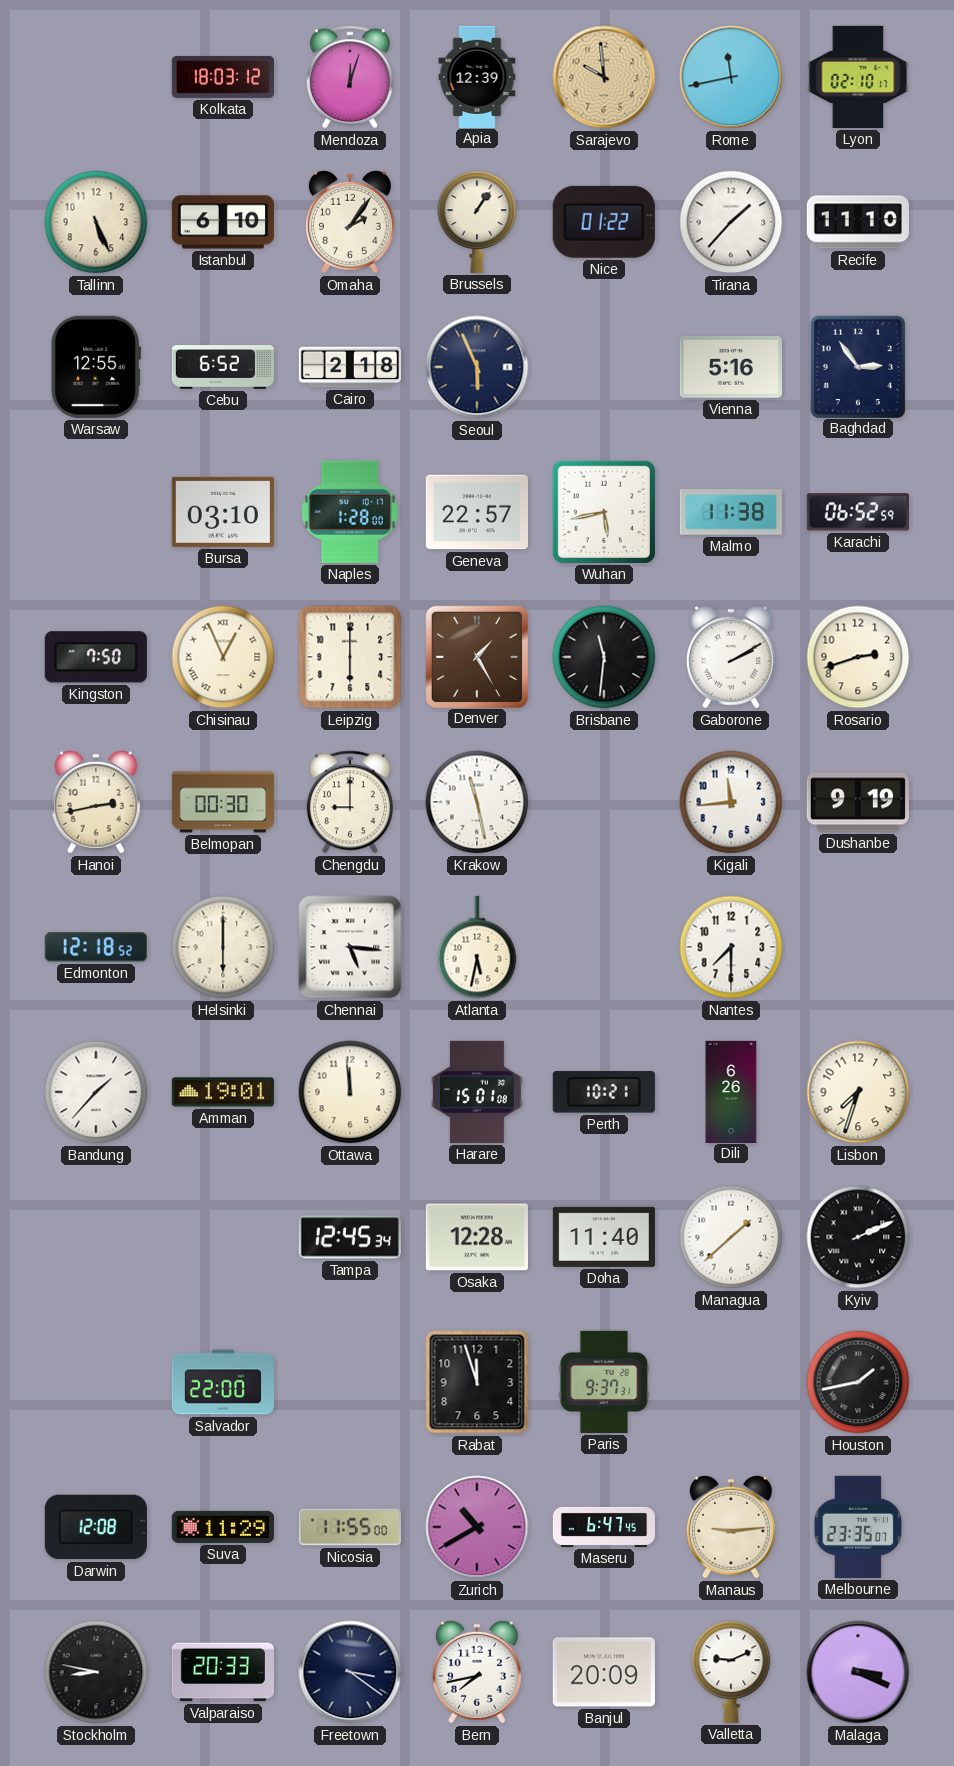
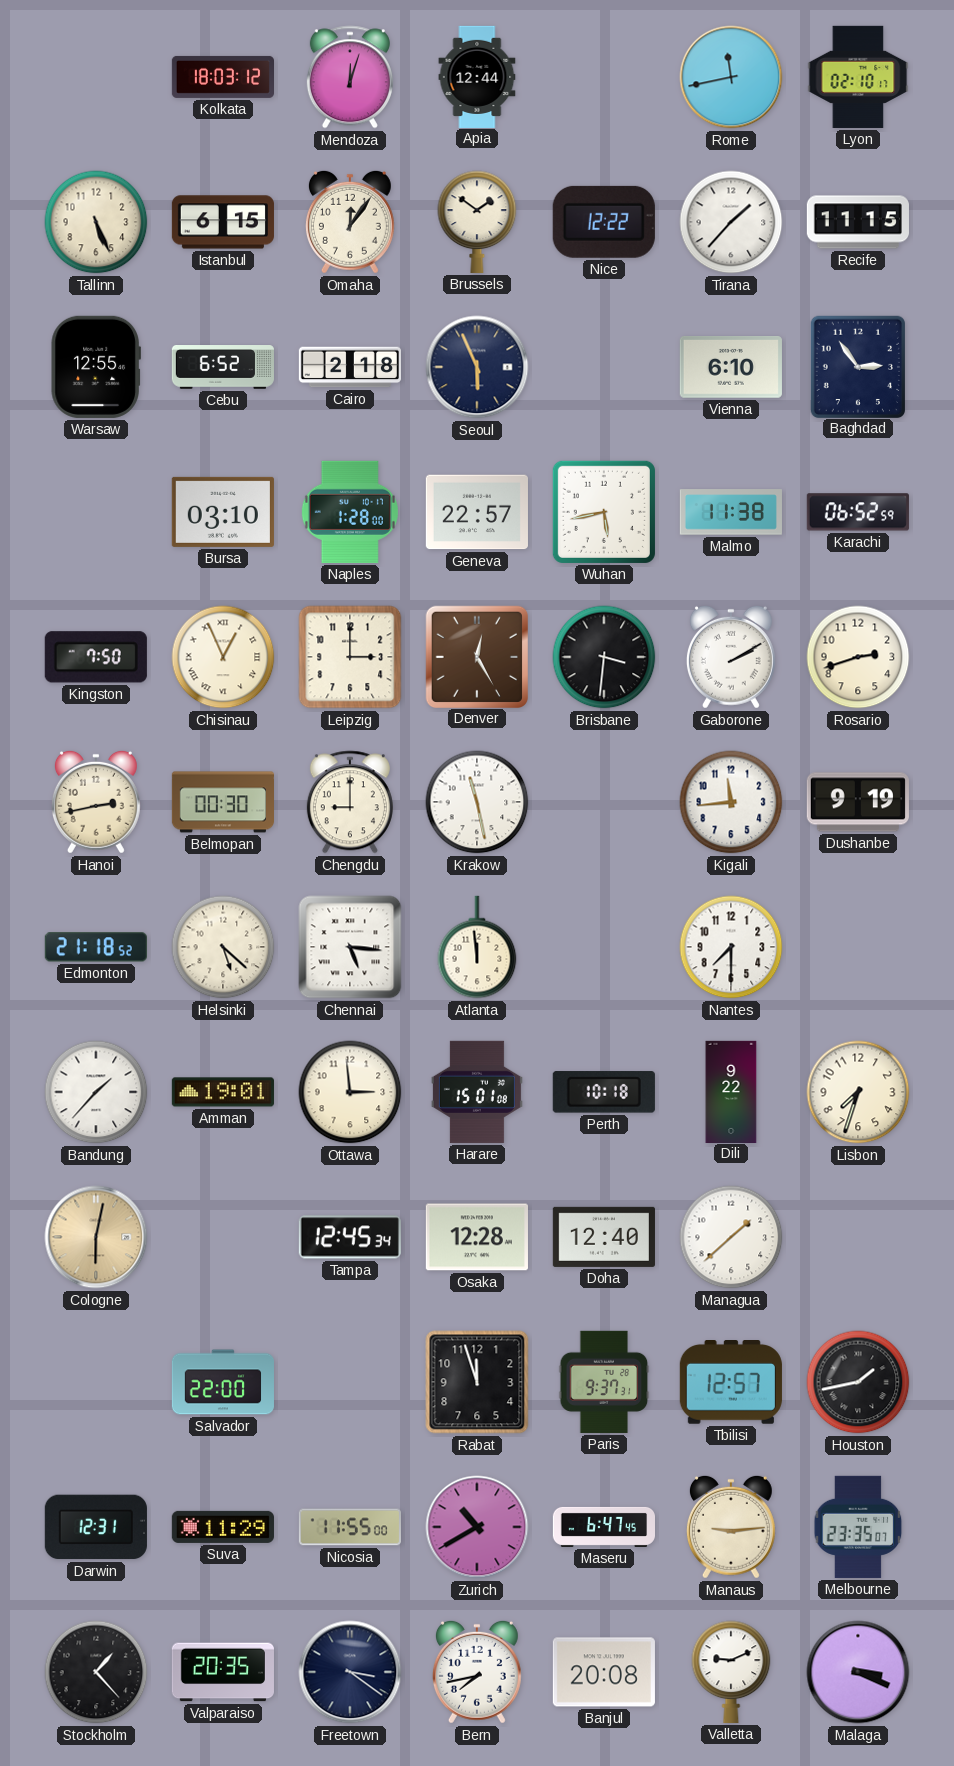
Apia: 12:39 -> 12:44
Sarajevo: 9:59 -> none
Istanbul: 6:10 -> 6:15
Omaha: 2:06 -> 12:06
Brussels: 1:06 -> 1:51
Nice: 01:22 -> 12:22
Recife: 11:10 -> 11:15
Vienna: 5:16 -> 6:10
Leipzig: 6:00 -> 3:00
Denver: 1:25 -> 12:25
Brisbane: 11:31 -> 3:31
Edmonton: 12:18 -> 21:18
Helsinki: 6:00 -> 5:22
Atlanta: 5:32 -> 11:59
Ottawa: 11:59 -> 2:59
Perth: 10:21 -> 10:18
Dili: 6:26 -> 9:22
Cologne: none -> 6:02
Doha: 11:40 -> 12:40
Kyiv: 2:11 -> none
Tbilisi: none -> 12:57
Darwin: 12:08 -> 12:31
Stockholm: 8:47 -> 1:23
Valparaiso: 20:33 -> 20:35
Banjul: 20:09 -> 20:08
